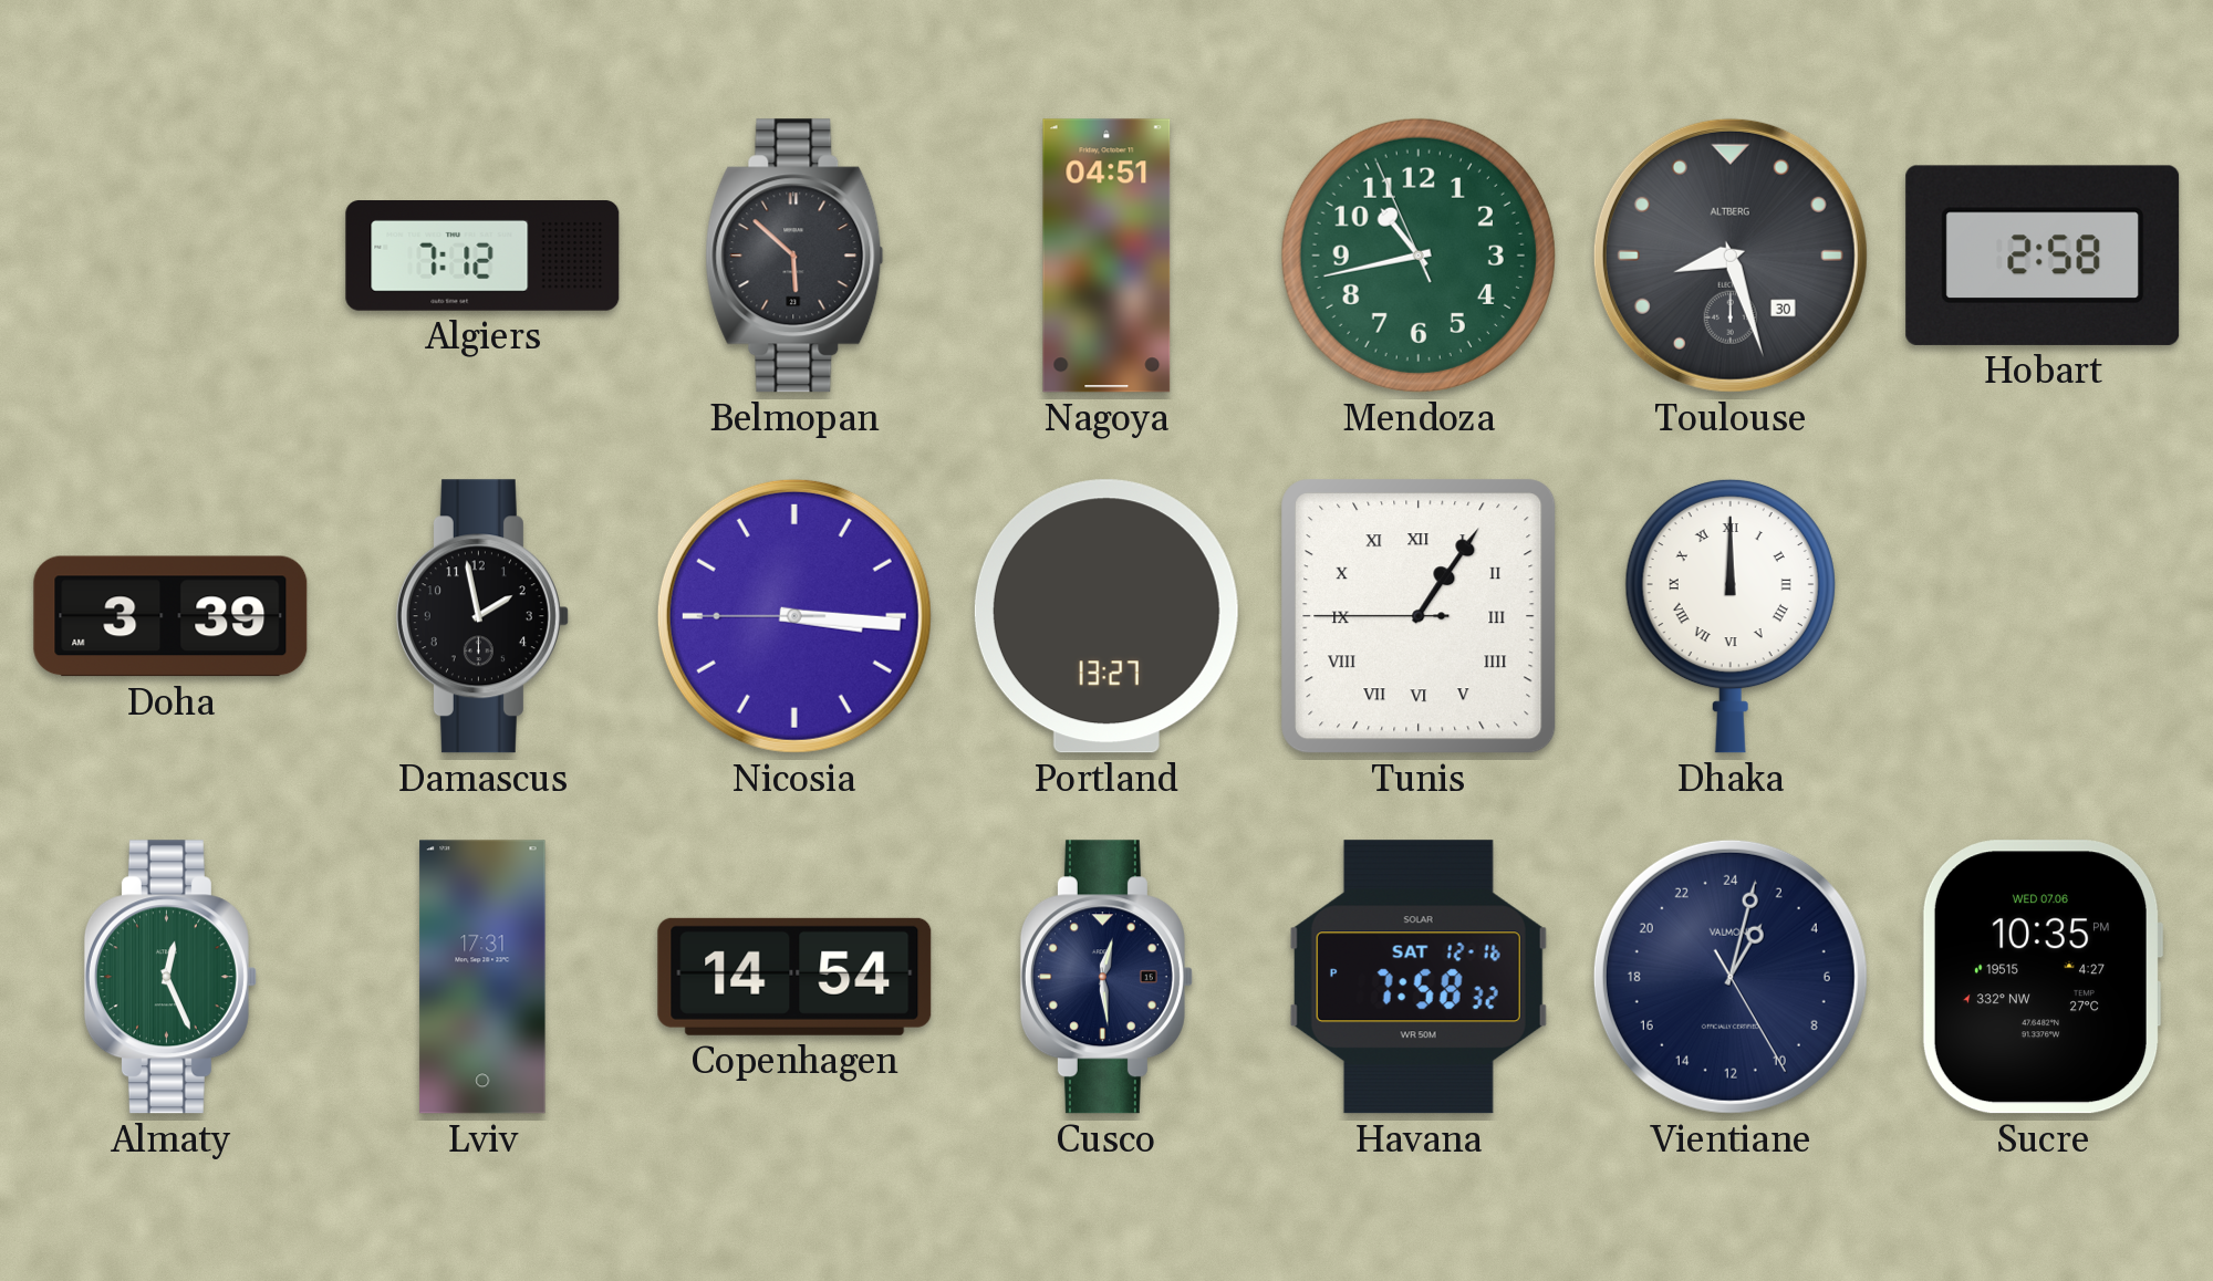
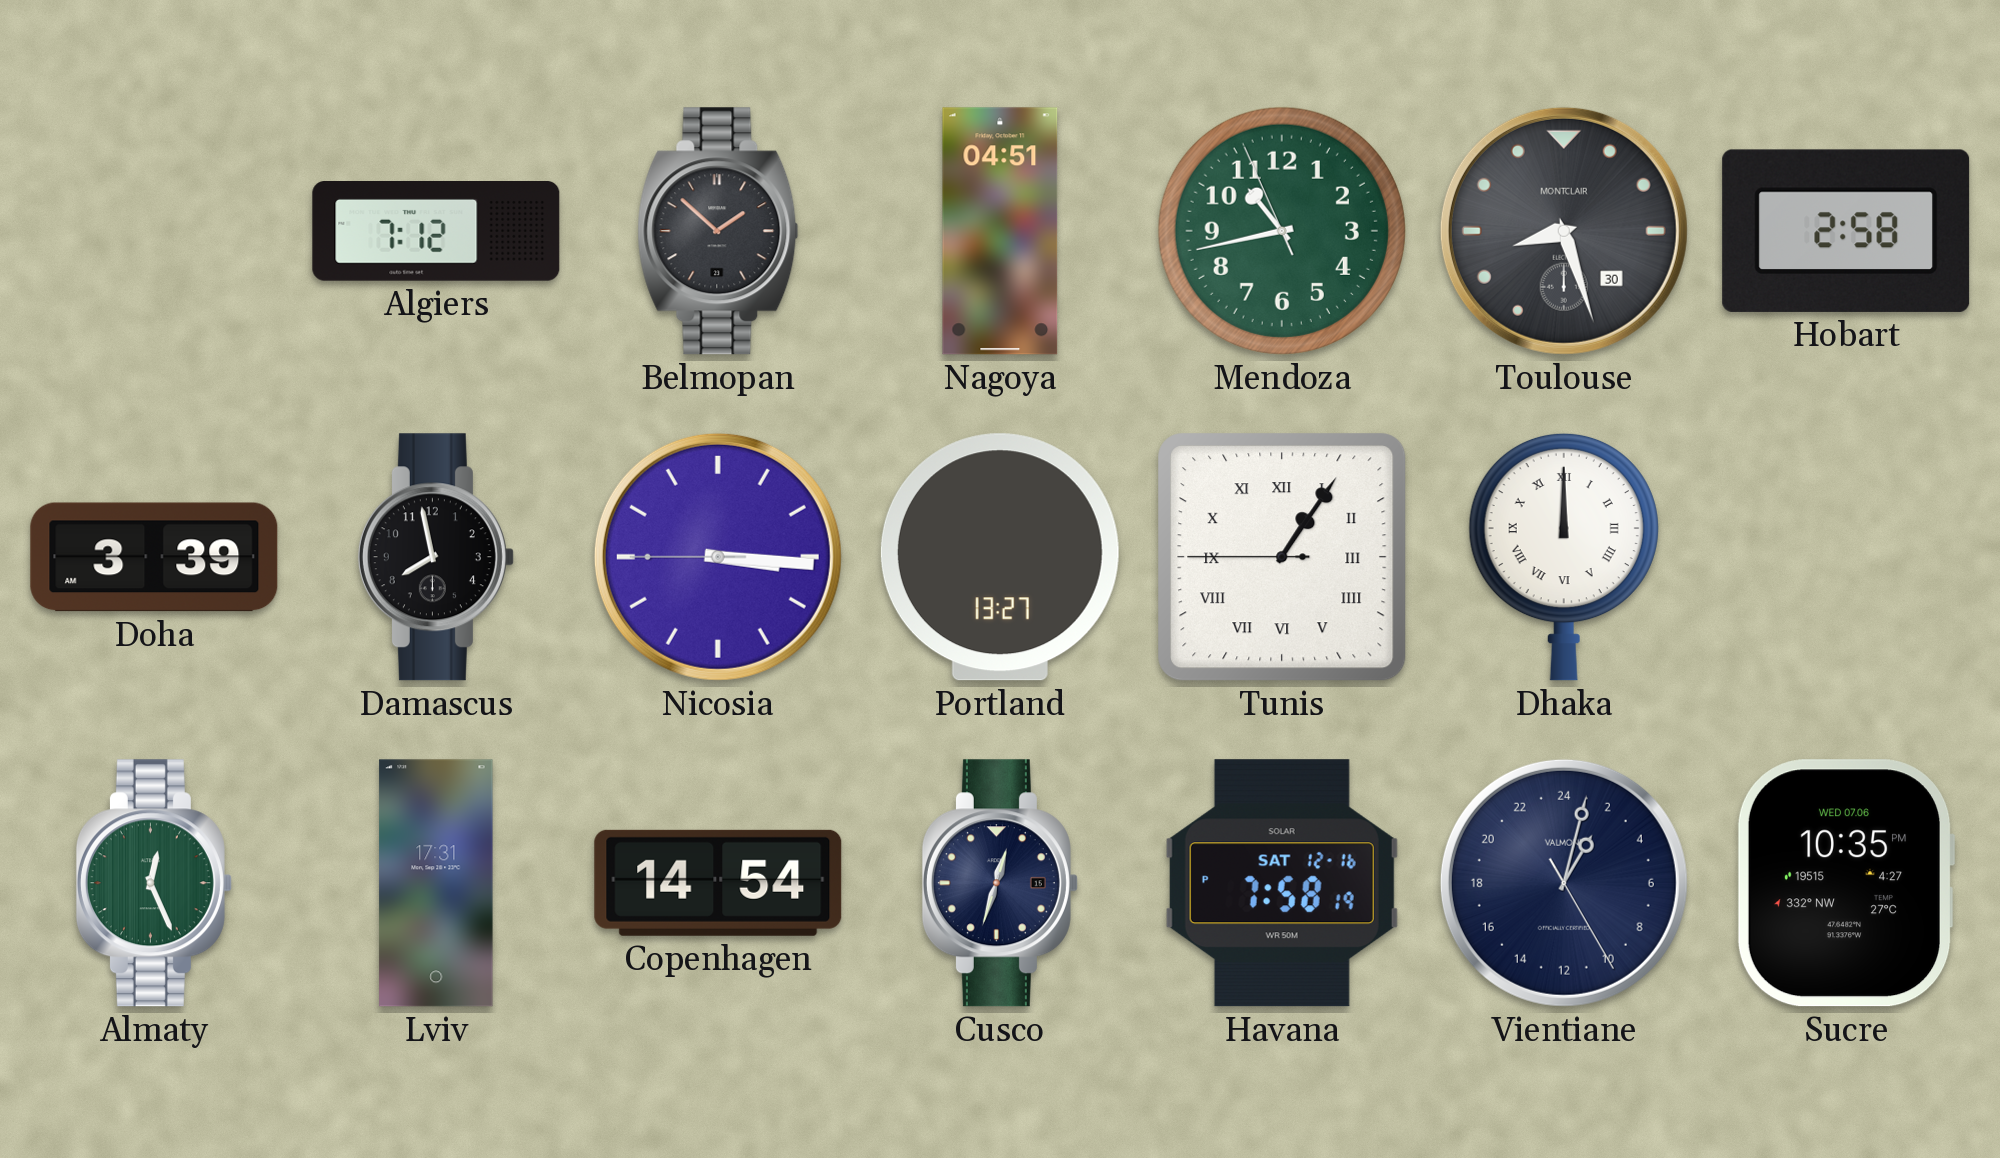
Belmopan: 5:52 -> 1:52
Toulouse brand: ALTBERG -> MONTCLAIR
Damascus: 1:58 -> 7:58
Cusco: 12:29 -> 12:33
Havana: 7:58:32 PM -> 7:58:19 PM
